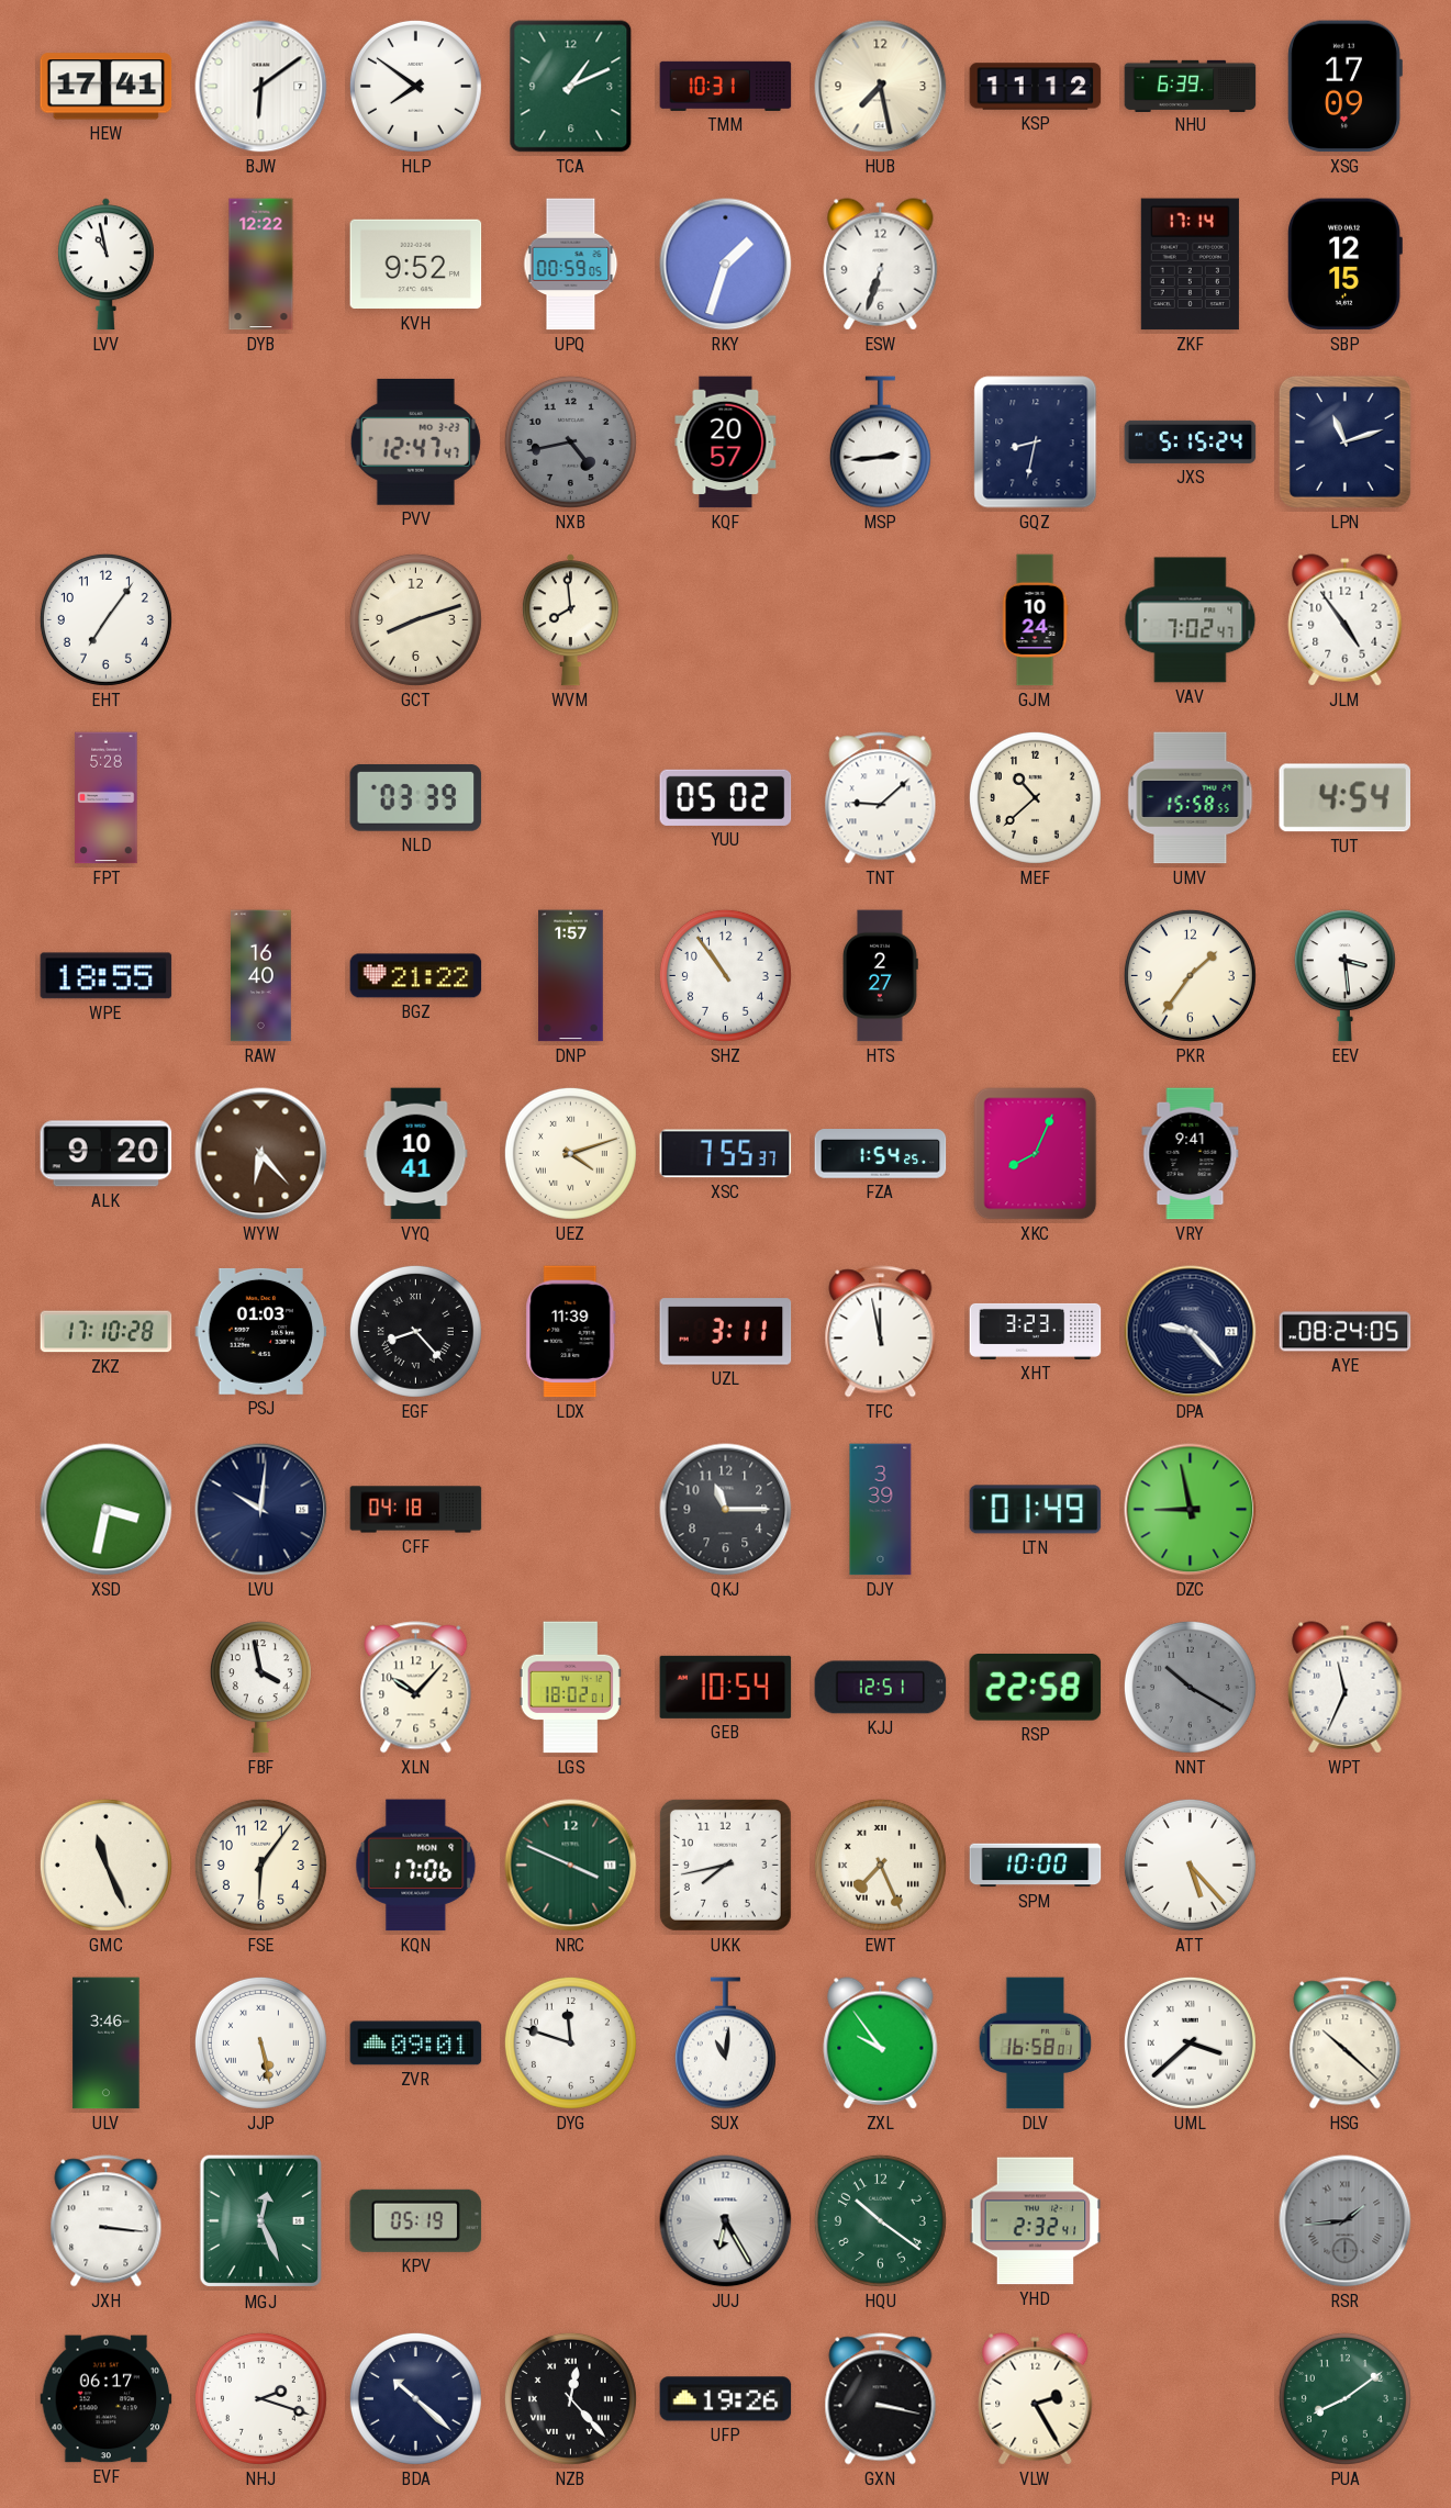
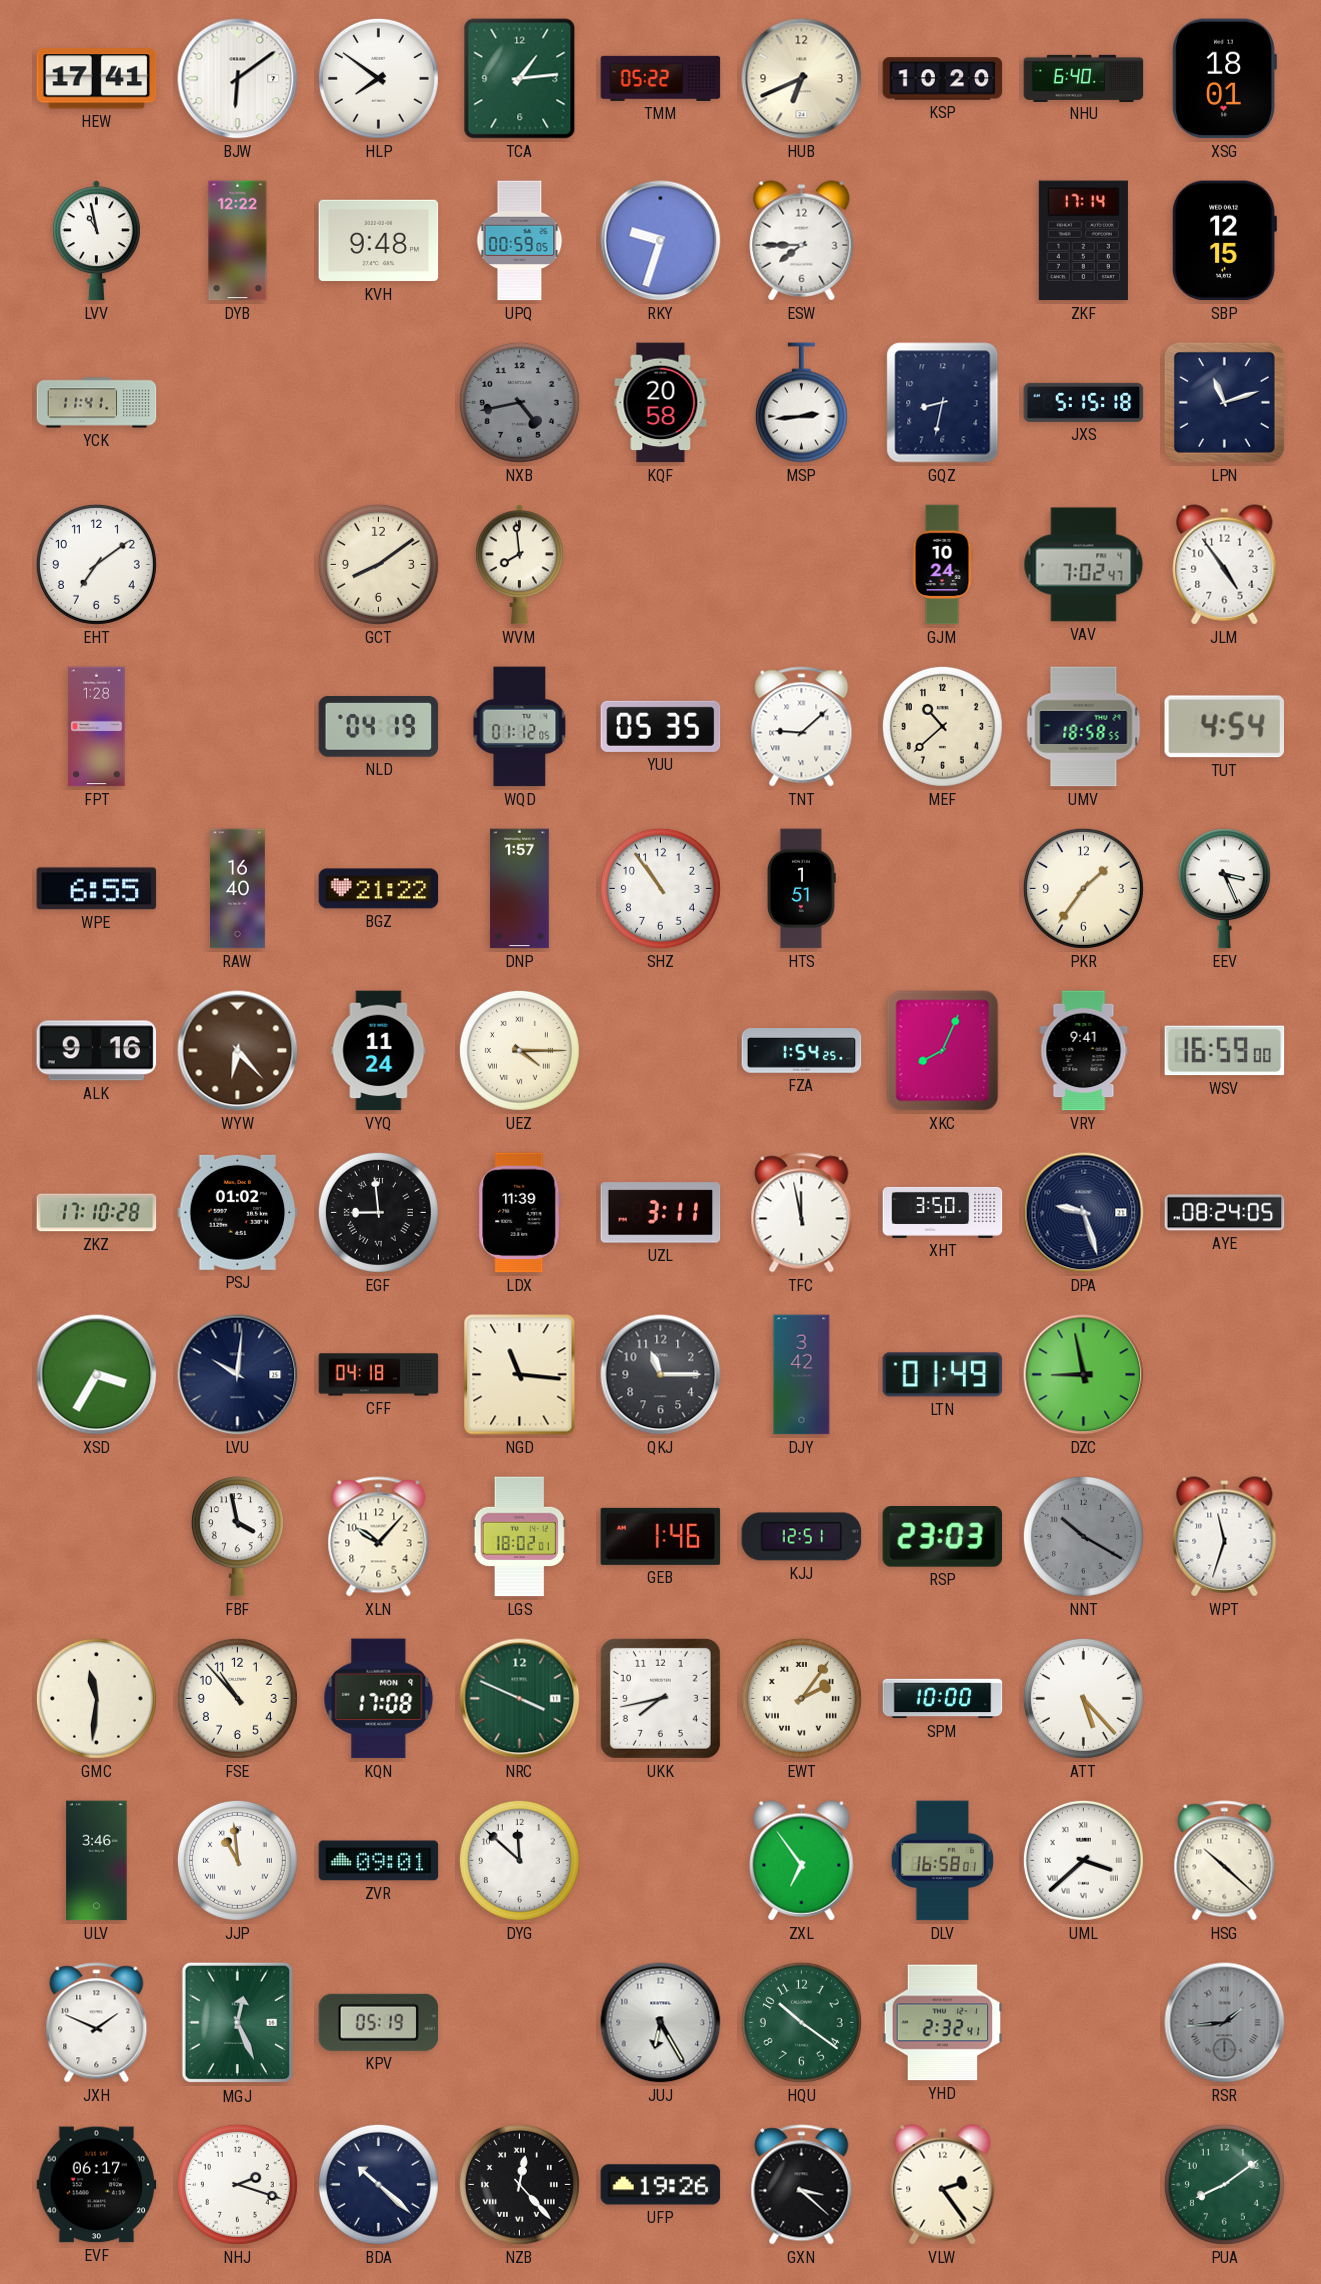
TCA: 1:11 -> 1:14
TMM: 10:31 -> 05:22
HUB: 7:28 -> 6:41
KSP: 11:12 -> 10:20
NHU: 6:39 -> 6:40
XSG: 17:09 -> 18:01
KVH: 9:52 -> 9:48
RKY: 1:33 -> 9:33
ESW: 6:33 -> 7:45
YCK: none -> 11:41
PVV: 12:47 -> none
KQF: 20:57 -> 20:58
JXS: 5:15:24 -> 5:15:18
EHT: 7:06 -> 7:09
GCT: 8:12 -> 8:09
FPT: 5:28 -> 1:28
NLD: 03:39 -> 04:19
WQD: none -> 01:12
YUU: 05:02 -> 05:35
UMV: 15:58 -> 18:58
WPE: 18:55 -> 6:55
HTS: 2:27 -> 1:51
EEV: 3:29 -> 3:26
ALK: 9:20 -> 9:16
VYQ: 10:41 -> 11:24
UEZ: 4:12 -> 4:15
XSC: 7:55 -> none
WSV: none -> 16:59
PSJ: 01:03 -> 01:02
EGF: 8:23 -> 8:59
XHT: 3:23 -> 3:50
DPA: 9:23 -> 9:27
XSD: 3:32 -> 3:35
NGD: none -> 11:16
DJY: 3:39 -> 3:42
GEB: 10:54 -> 1:46
RSP: 22:58 -> 23:03
WPT: 11:34 -> 11:33
GMC: 11:26 -> 11:31
FSE: 6:06 -> 10:53
KQN: 17:06 -> 17:08
EWT: 7:26 -> 2:06
JJP: 5:28 -> 10:59
DYG: 11:48 -> 11:52
SUX: 11:01 -> none
ZXL: 9:54 -> 6:54
JXH: 3:16 -> 1:49
GXN: 3:17 -> 3:22
VLW: 2:25 -> 2:24
